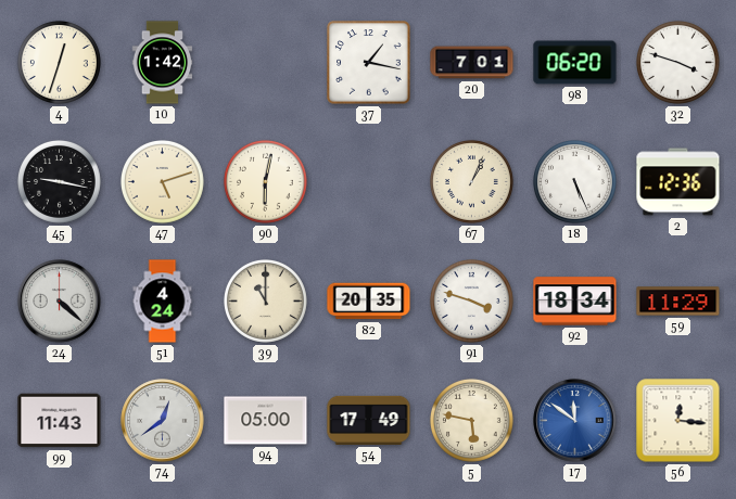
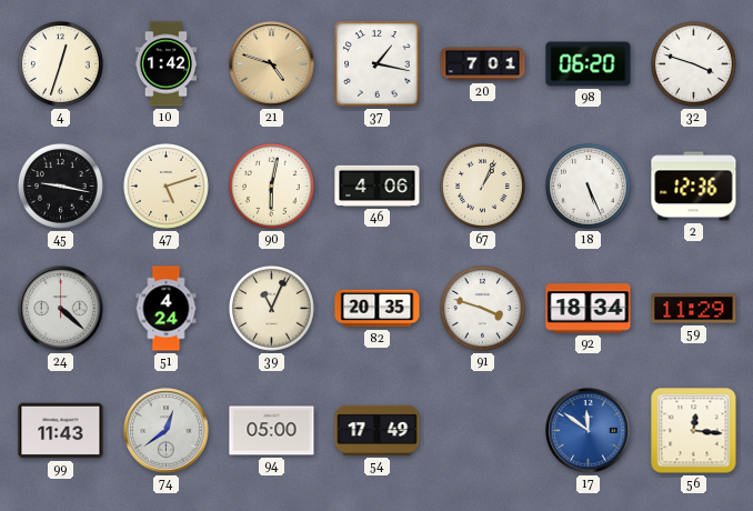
21: none -> 4:48
46: none -> 4:06
39: 11:00 -> 11:04
5: 5:47 -> none
